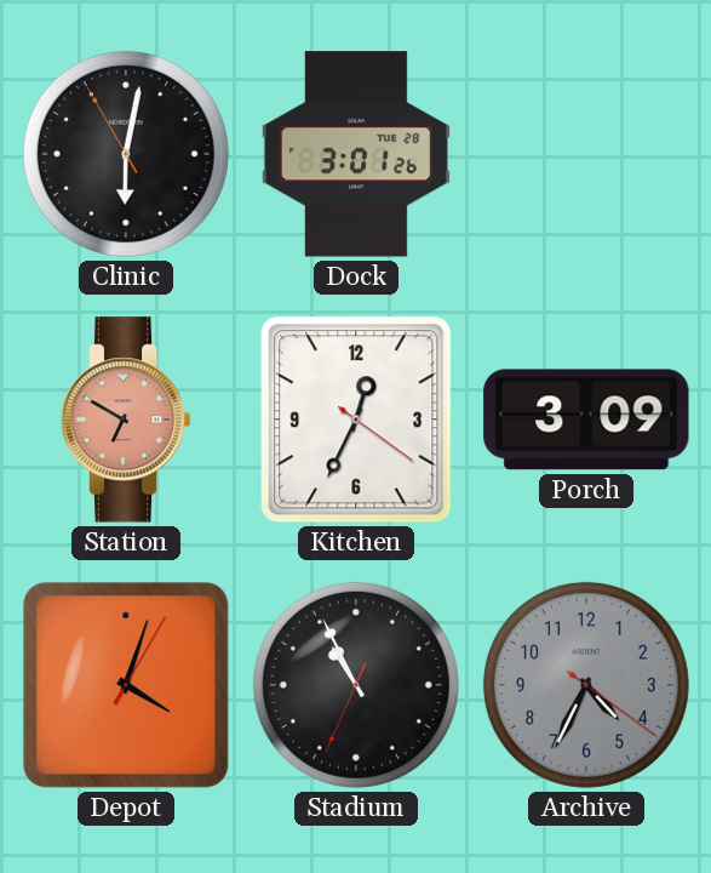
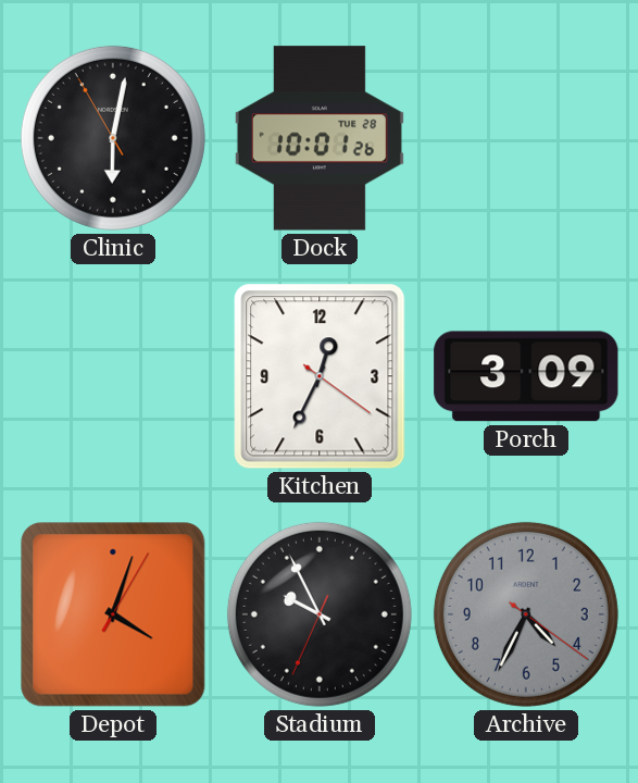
Dock: 3:01 -> 10:01
Station: 6:50 -> none
Stadium: 10:55 -> 9:55
